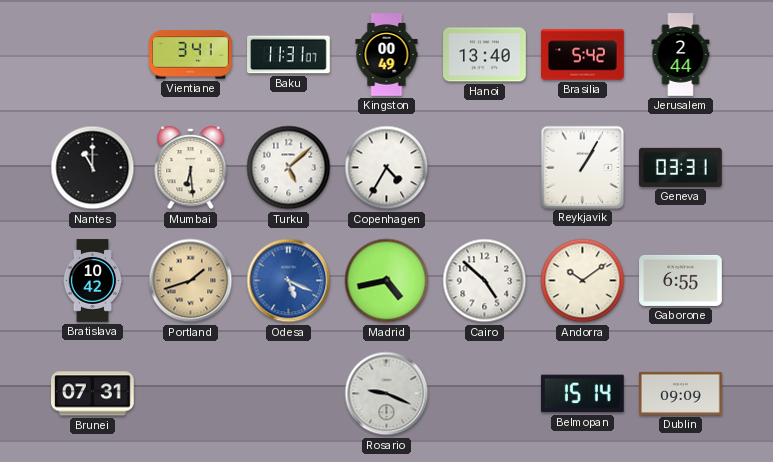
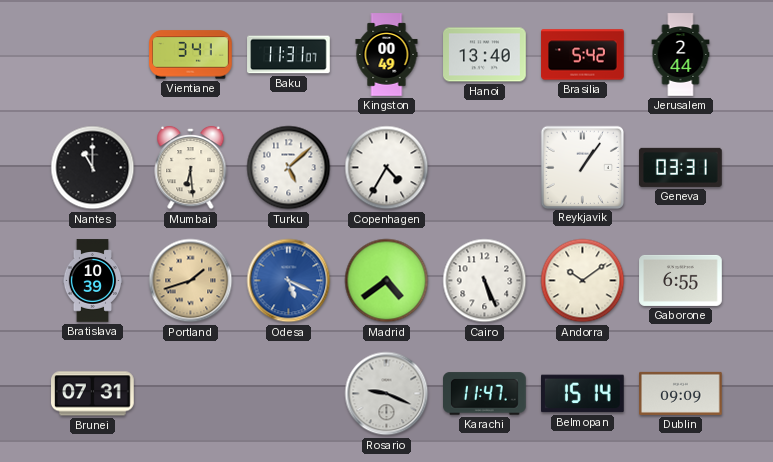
Reykjavik: 1:05 -> 1:06
Bratislava: 10:42 -> 10:39
Madrid: 4:43 -> 4:39
Cairo: 4:52 -> 5:26
Karachi: none -> 11:47
